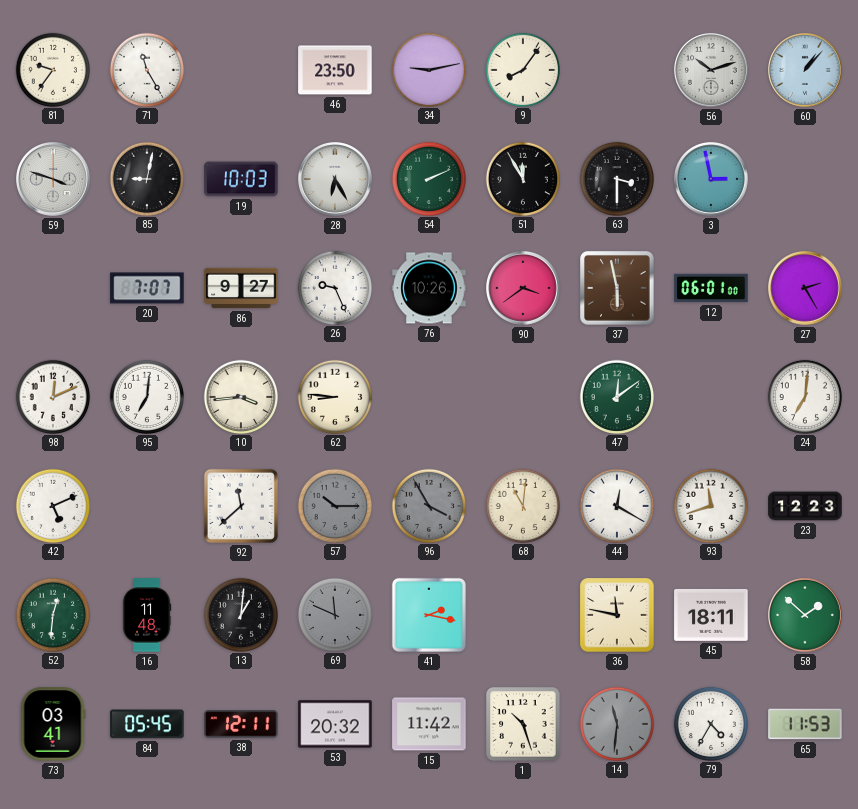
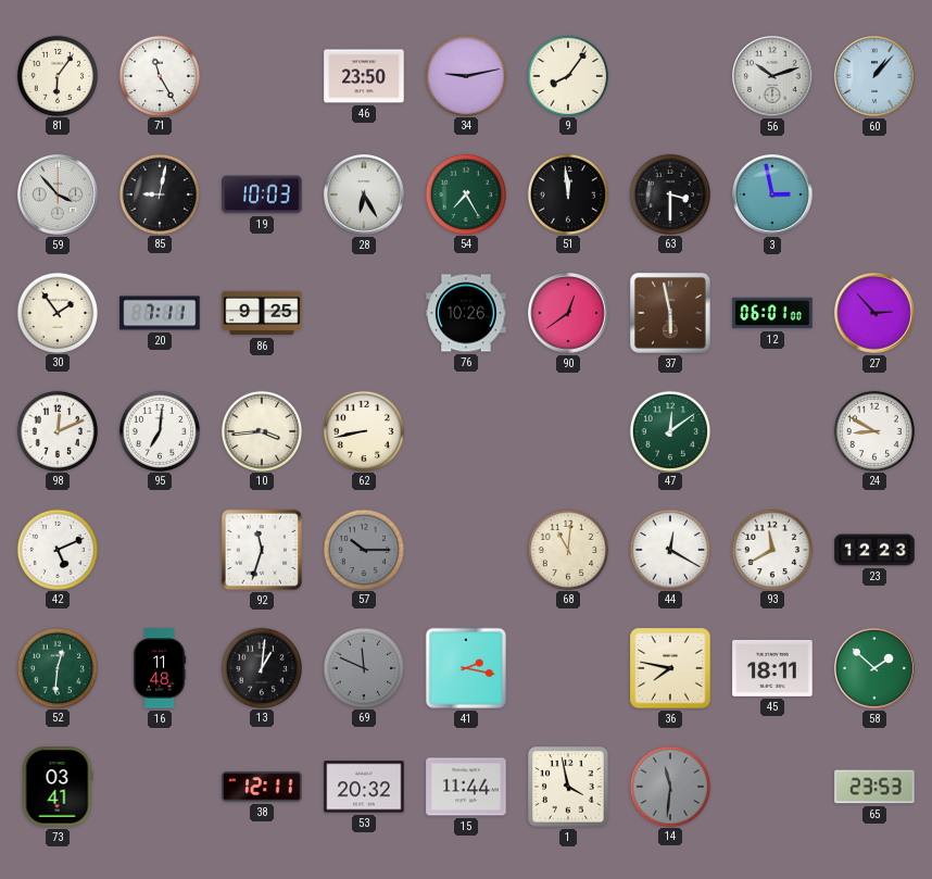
81: 9:36 -> 6:06
59: 3:48 -> 3:53
54: 2:11 -> 7:25
51: 11:55 -> 11:59
30: none -> 1:54
20: 7:07 -> 7:11
86: 9:27 -> 9:25
26: 9:26 -> none
90: 3:39 -> 12:39
27: 2:25 -> 2:53
62: 8:46 -> 8:43
24: 7:01 -> 8:50
92: 11:38 -> 11:33
96: 3:55 -> none
93: 11:42 -> 11:40
36: 11:47 -> 7:47
84: 05:45 -> none
15: 11:42 -> 11:44
1: 10:27 -> 3:58
79: 4:35 -> none
65: 11:53 -> 23:53
